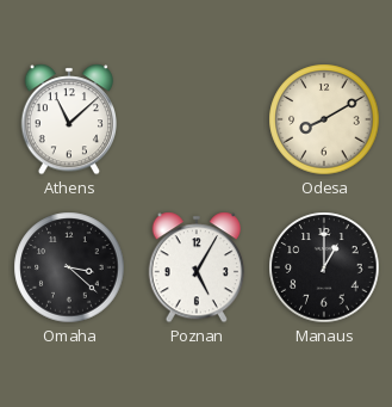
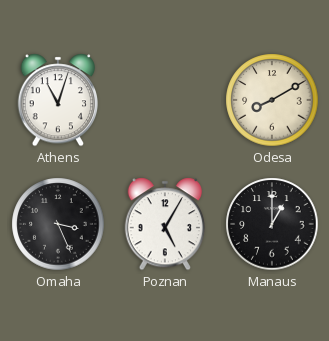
Athens: 11:08 -> 11:03
Omaha: 3:22 -> 3:26
